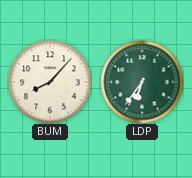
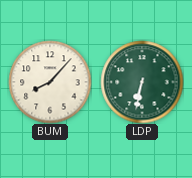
LDP: 6:36 -> 6:32
